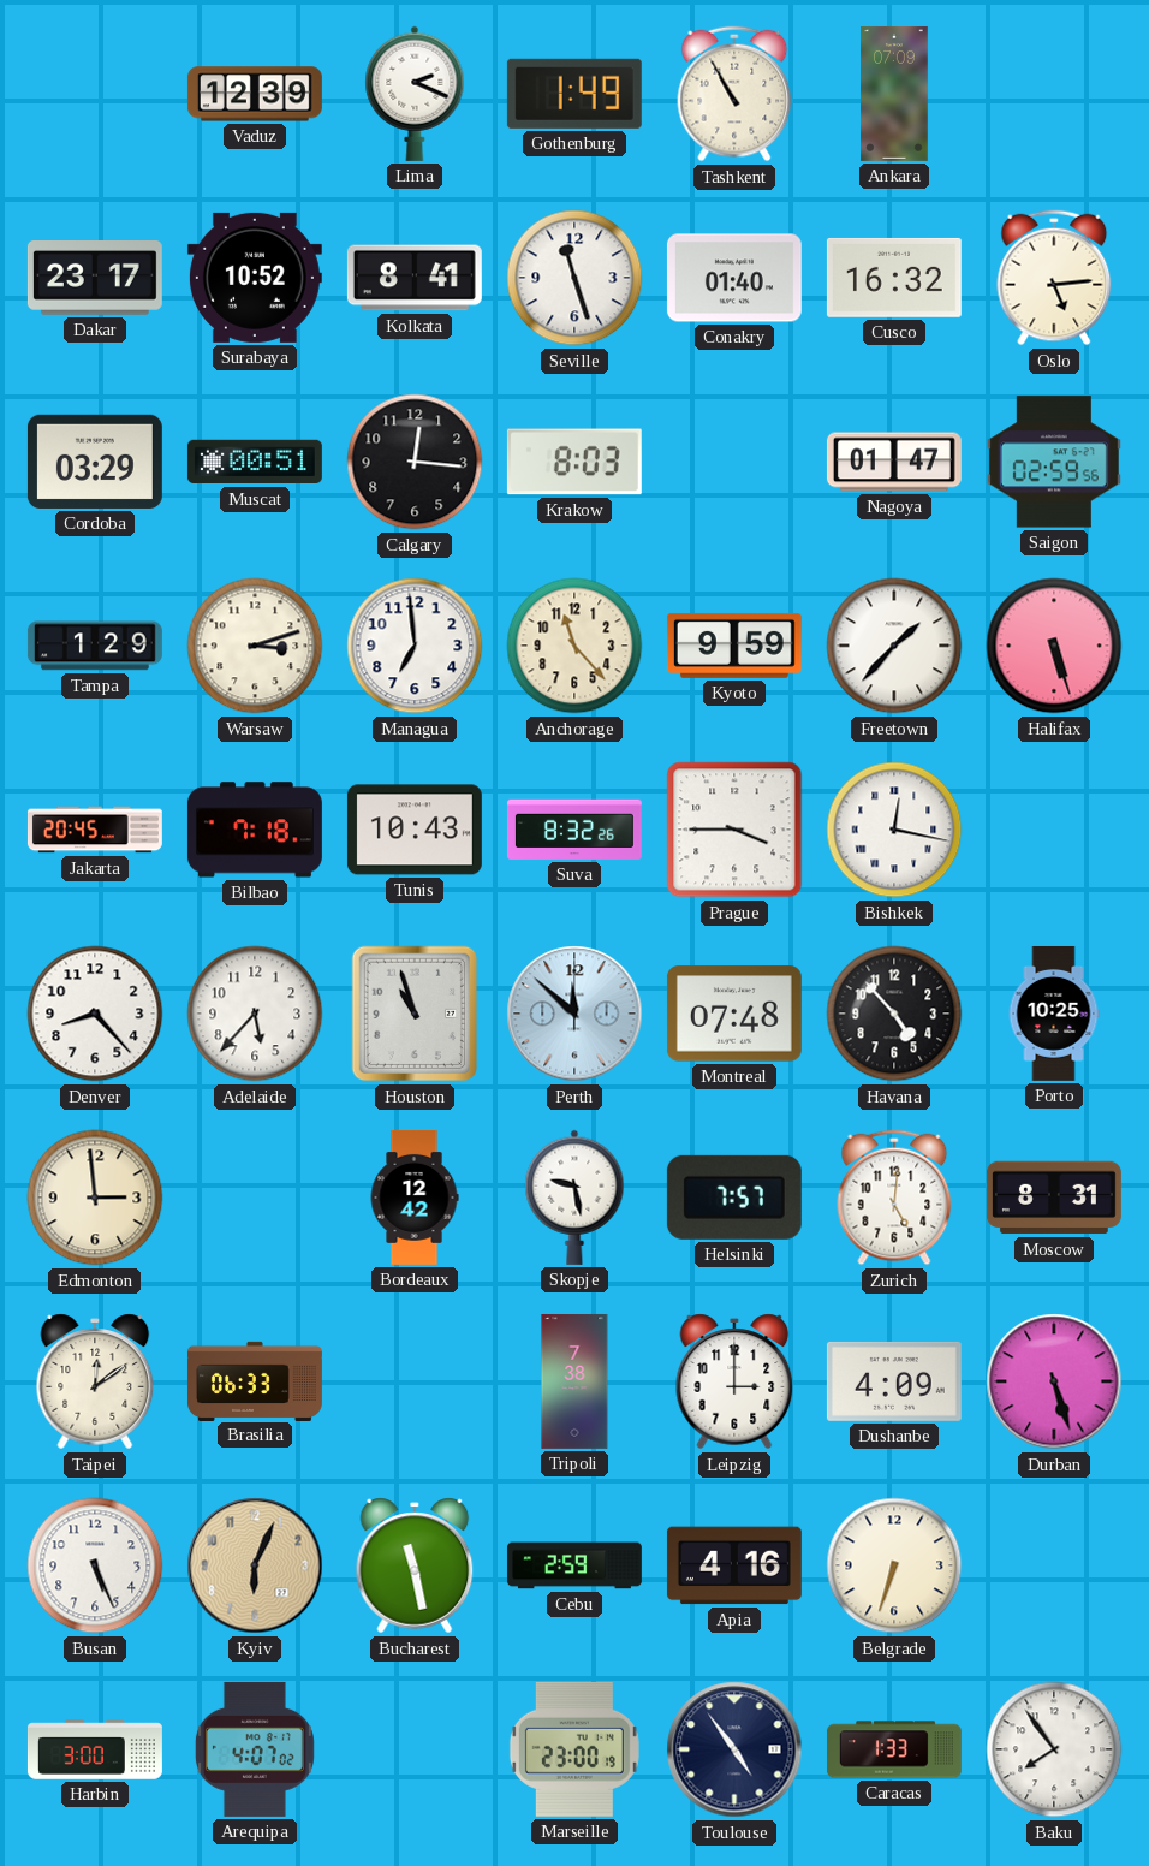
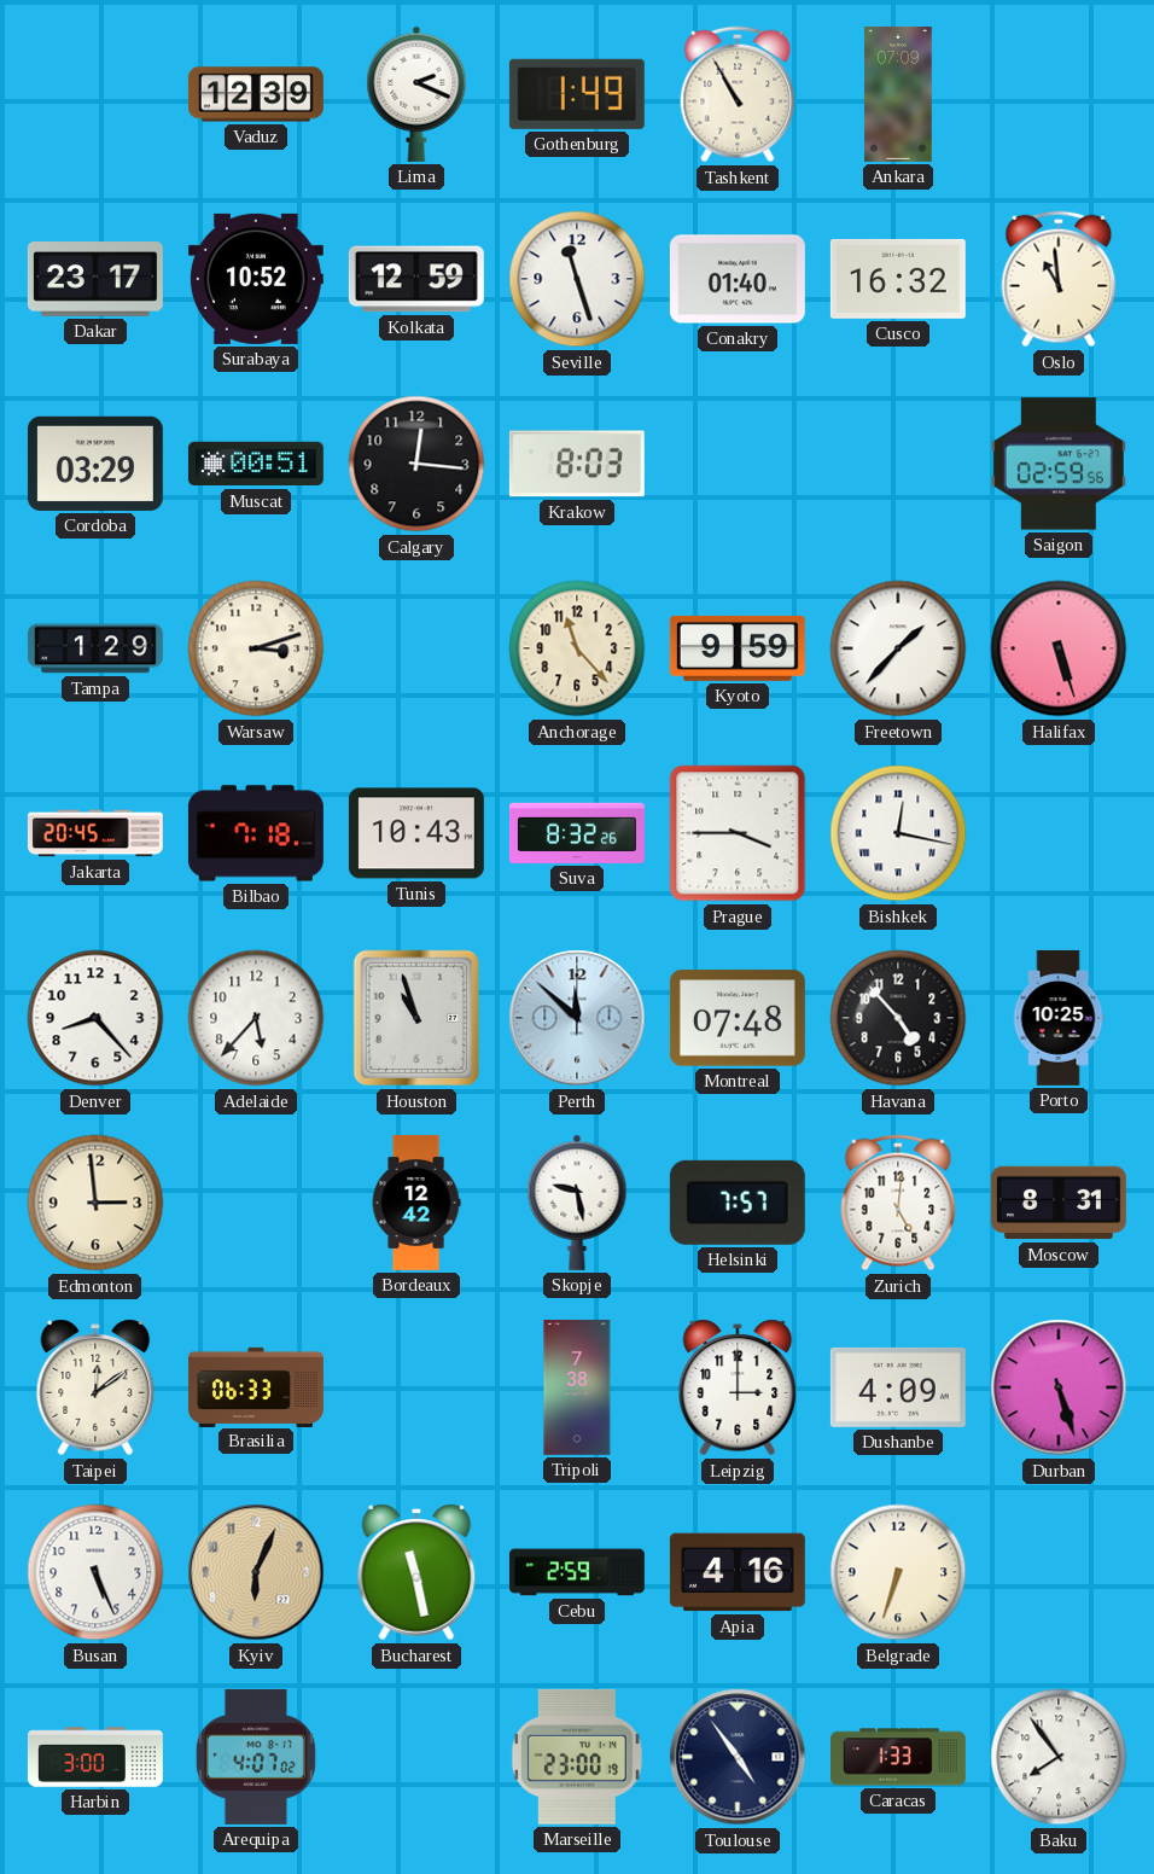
Kolkata: 8:41 -> 12:59
Oslo: 5:14 -> 10:59
Nagoya: 01:47 -> none
Managua: 6:59 -> none
